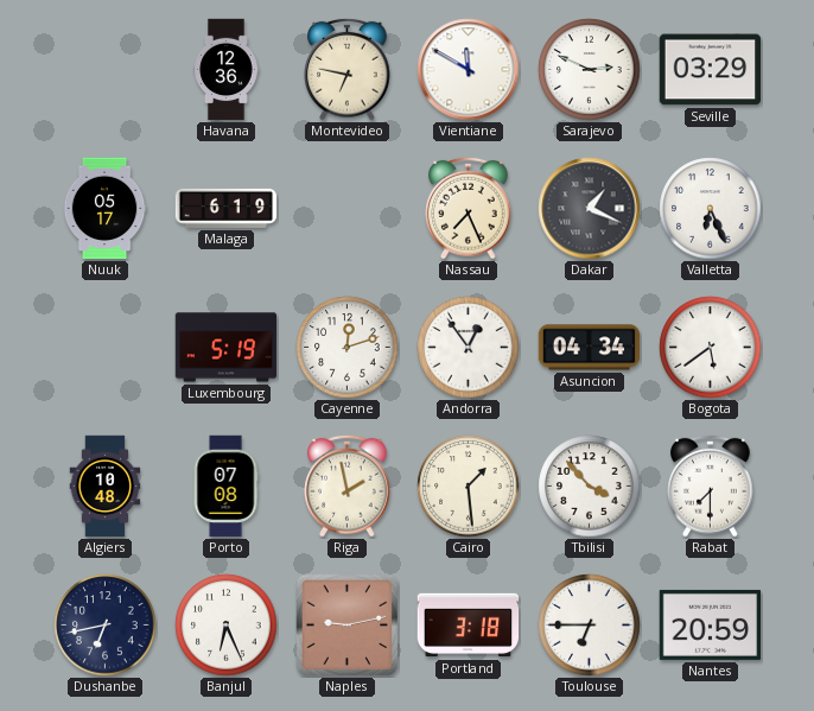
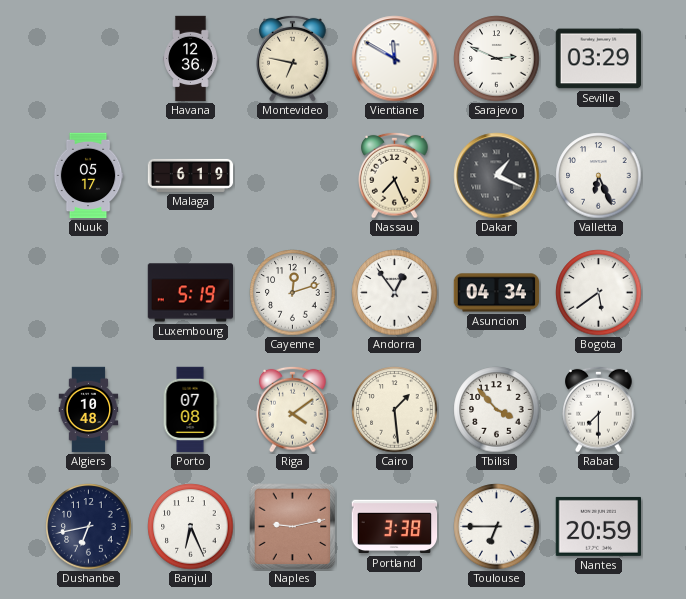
Riga: 1:58 -> 4:09
Portland: 3:18 -> 3:38
